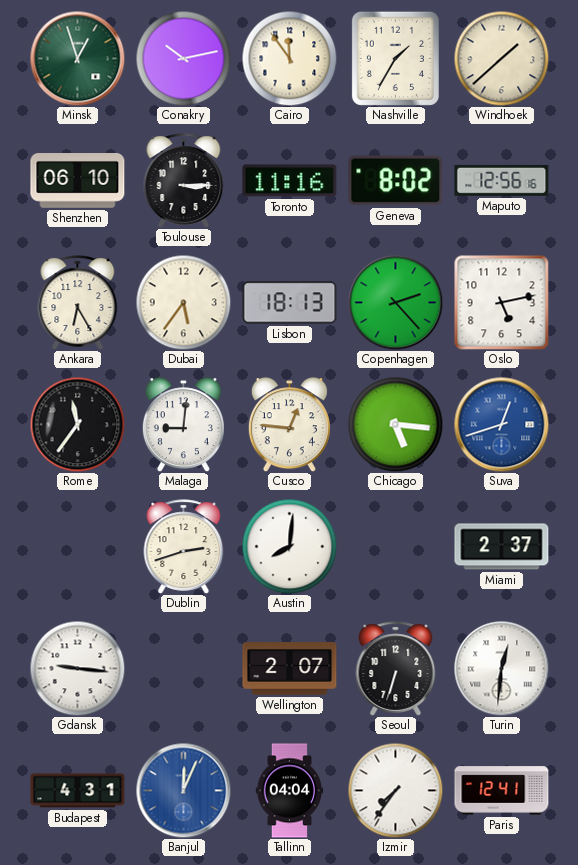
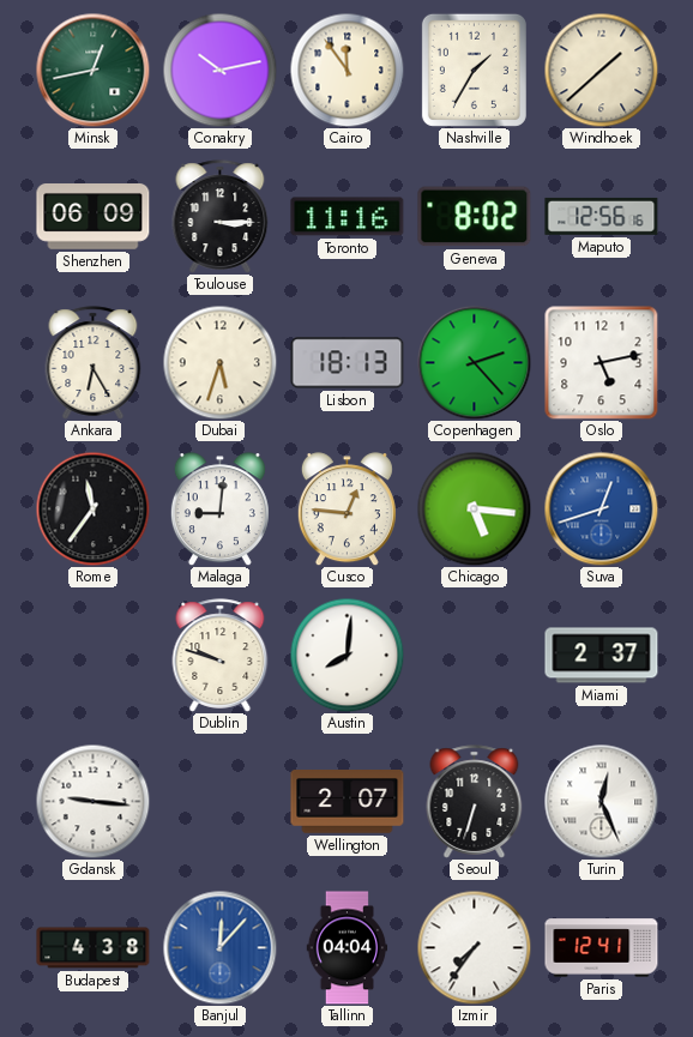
Minsk: 12:57 -> 12:43
Shenzhen: 06:10 -> 06:09
Dubai: 5:36 -> 5:33
Dublin: 2:42 -> 9:48
Turin: 12:31 -> 12:26
Budapest: 4:31 -> 4:38
Banjul: 12:04 -> 12:07
